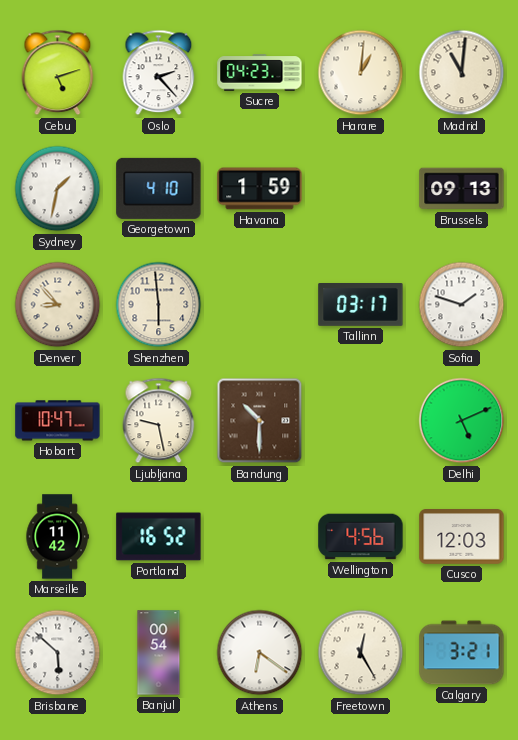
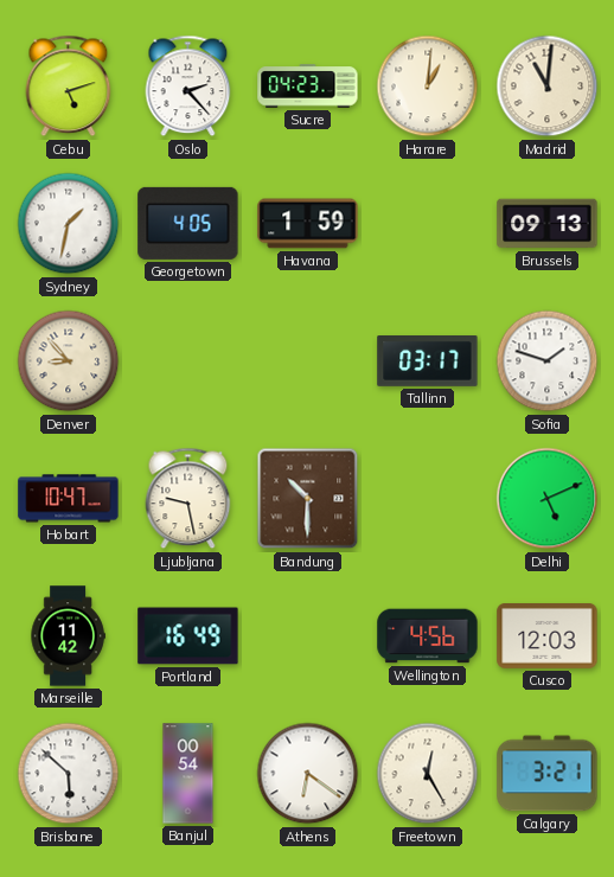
Georgetown: 4:10 -> 4:05
Shenzhen: 5:59 -> none
Portland: 16:52 -> 16:49
